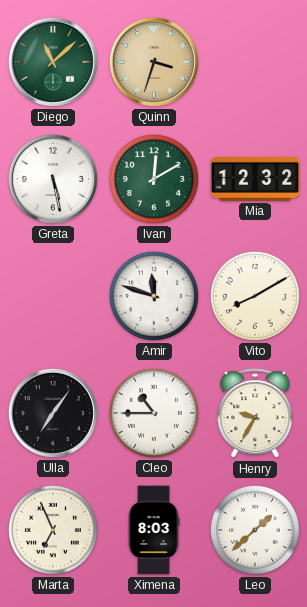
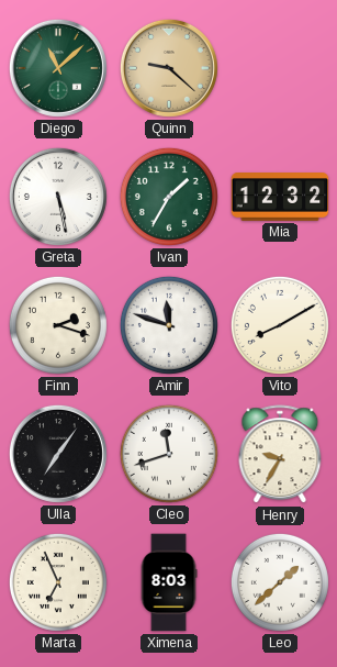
Quinn: 3:33 -> 9:22
Ivan: 12:10 -> 1:35
Finn: none -> 2:18
Cleo: 10:45 -> 11:42
